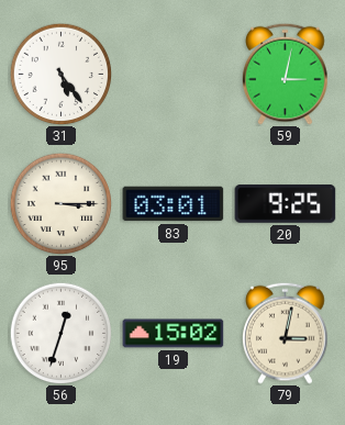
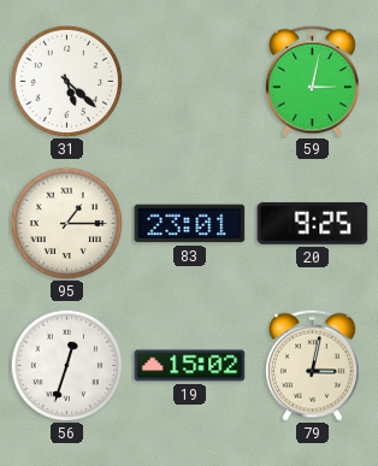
31: 5:24 -> 5:22
95: 3:15 -> 1:15
83: 03:01 -> 23:01
